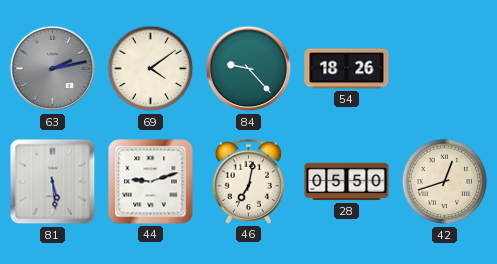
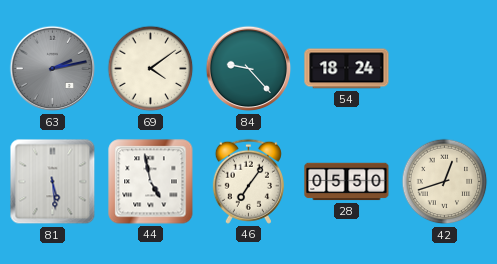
54: 18:26 -> 18:24
44: 9:12 -> 4:58
46: 7:02 -> 7:06
